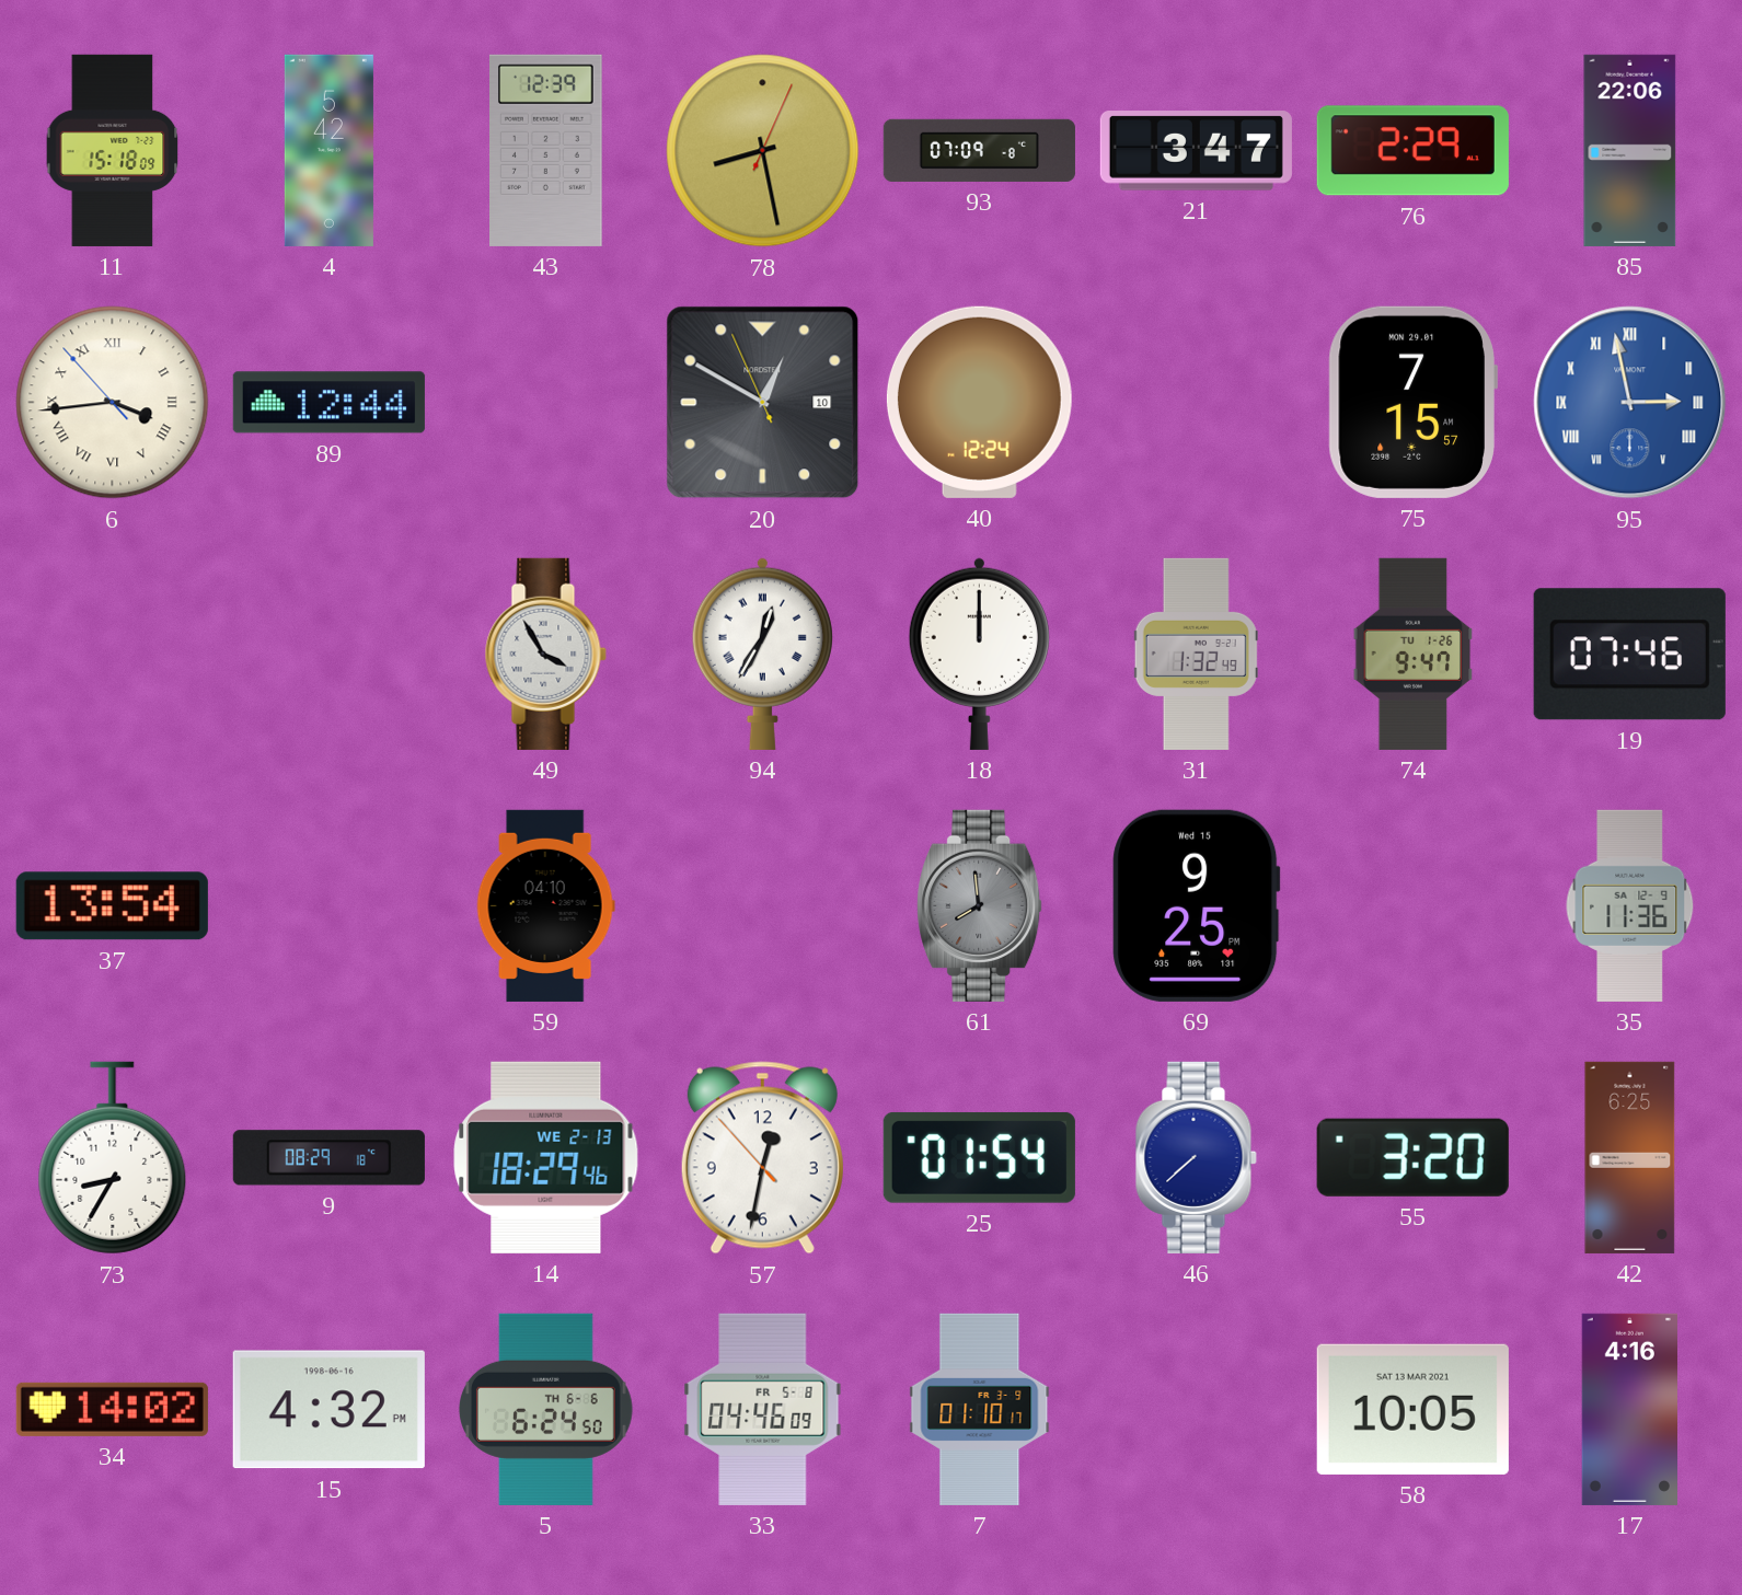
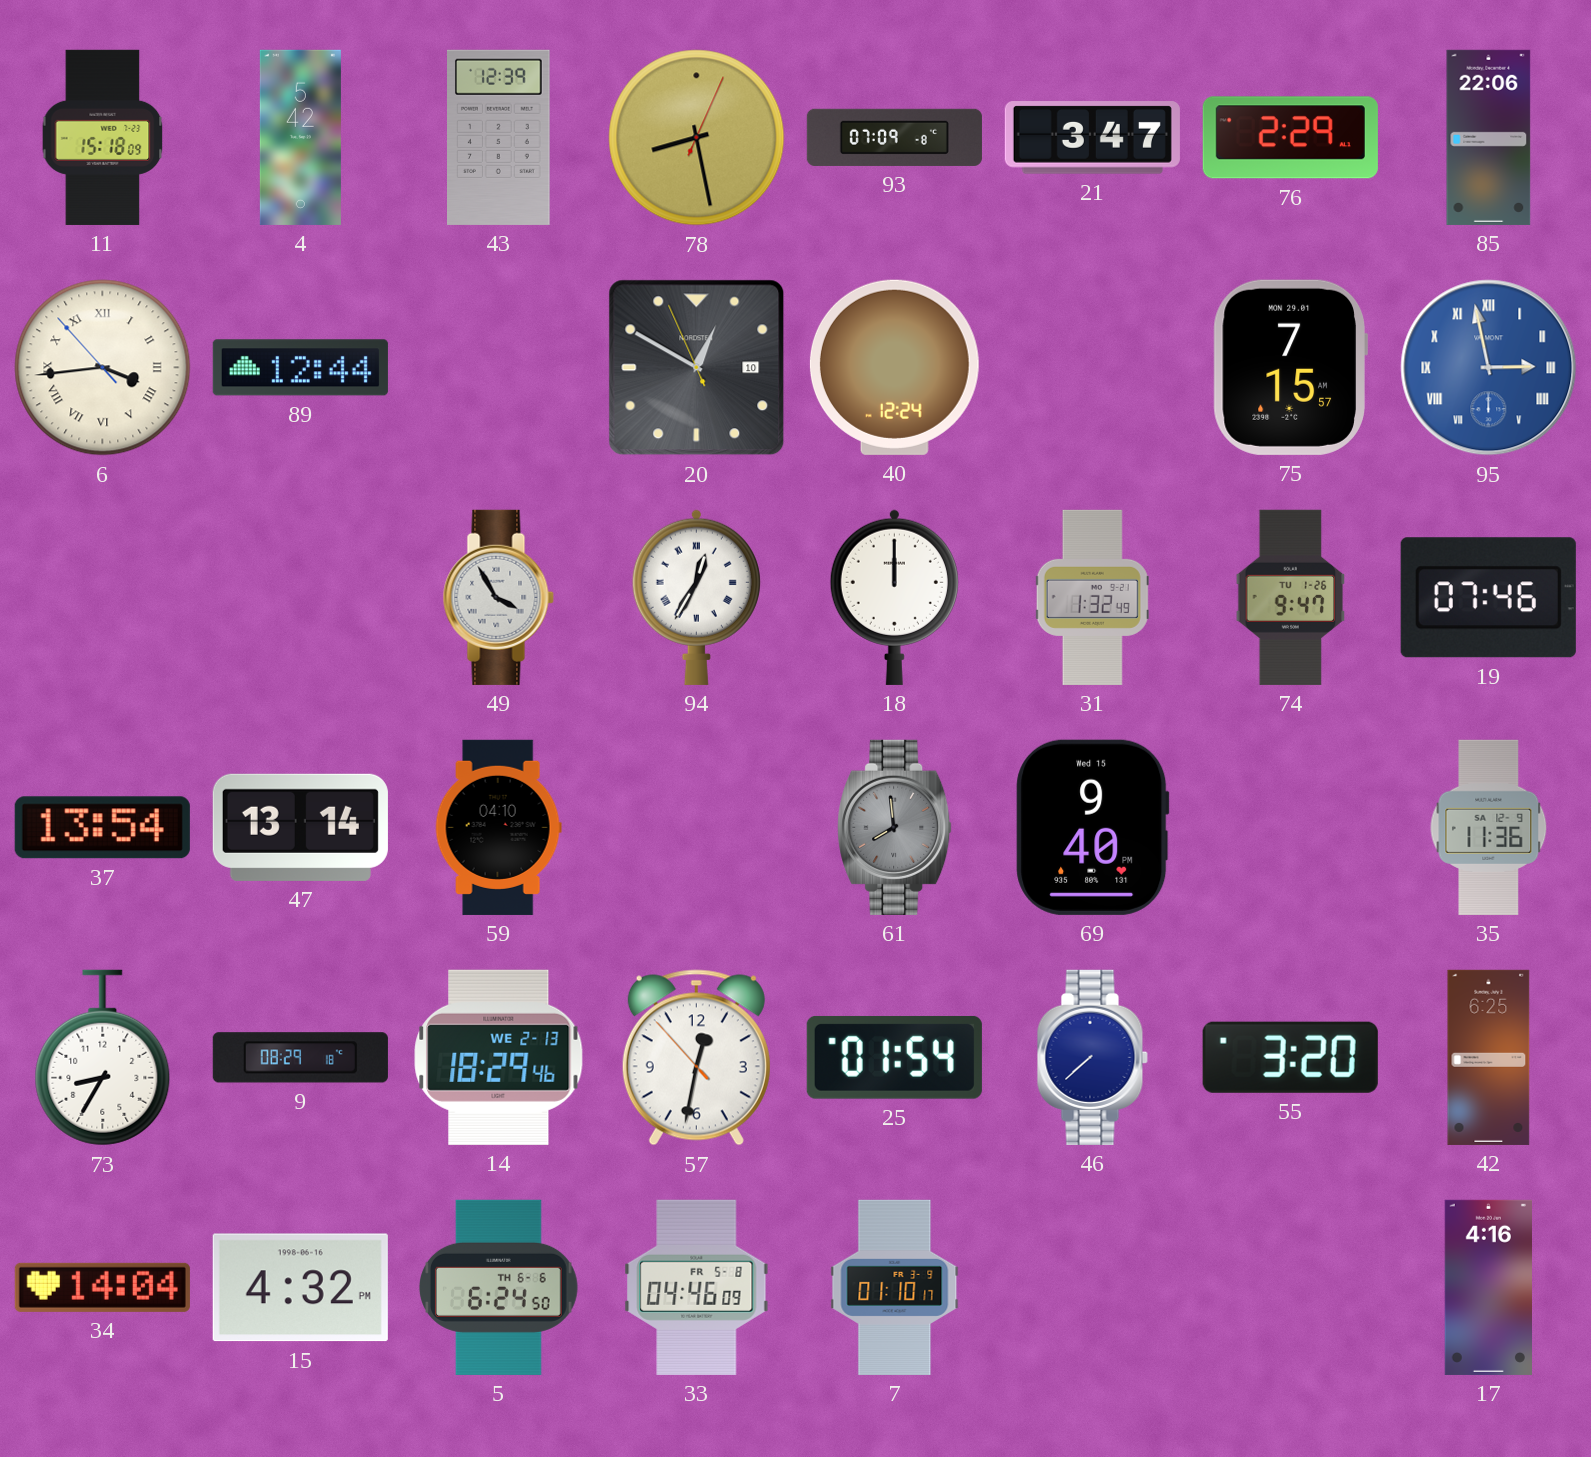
47: none -> 13:14
69: 9:25 -> 9:40
34: 14:02 -> 14:04
58: 10:05 -> none
